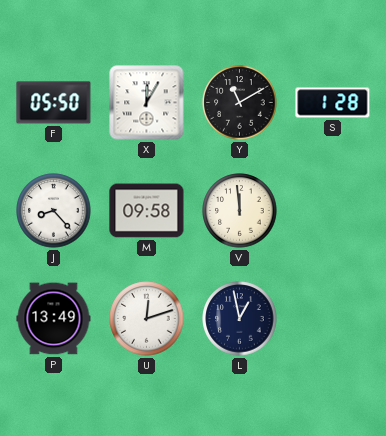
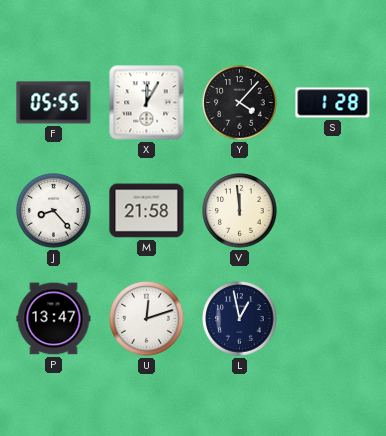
F: 05:50 -> 05:55
Y: 11:10 -> 4:07
M: 09:58 -> 21:58
P: 13:49 -> 13:47
